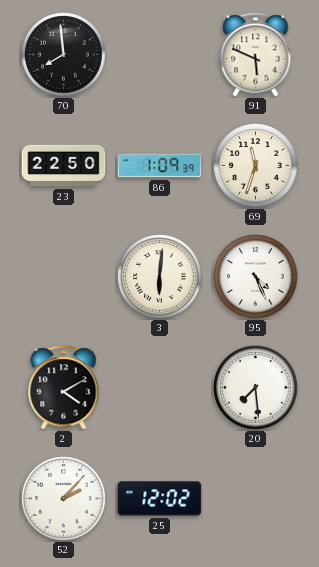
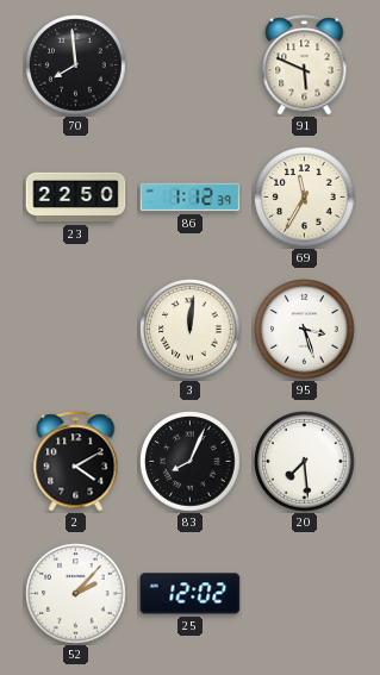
86: 1:09 -> 1:12
69: 11:33 -> 11:35
3: 6:01 -> 12:01
95: 4:26 -> 3:27
83: none -> 8:04
